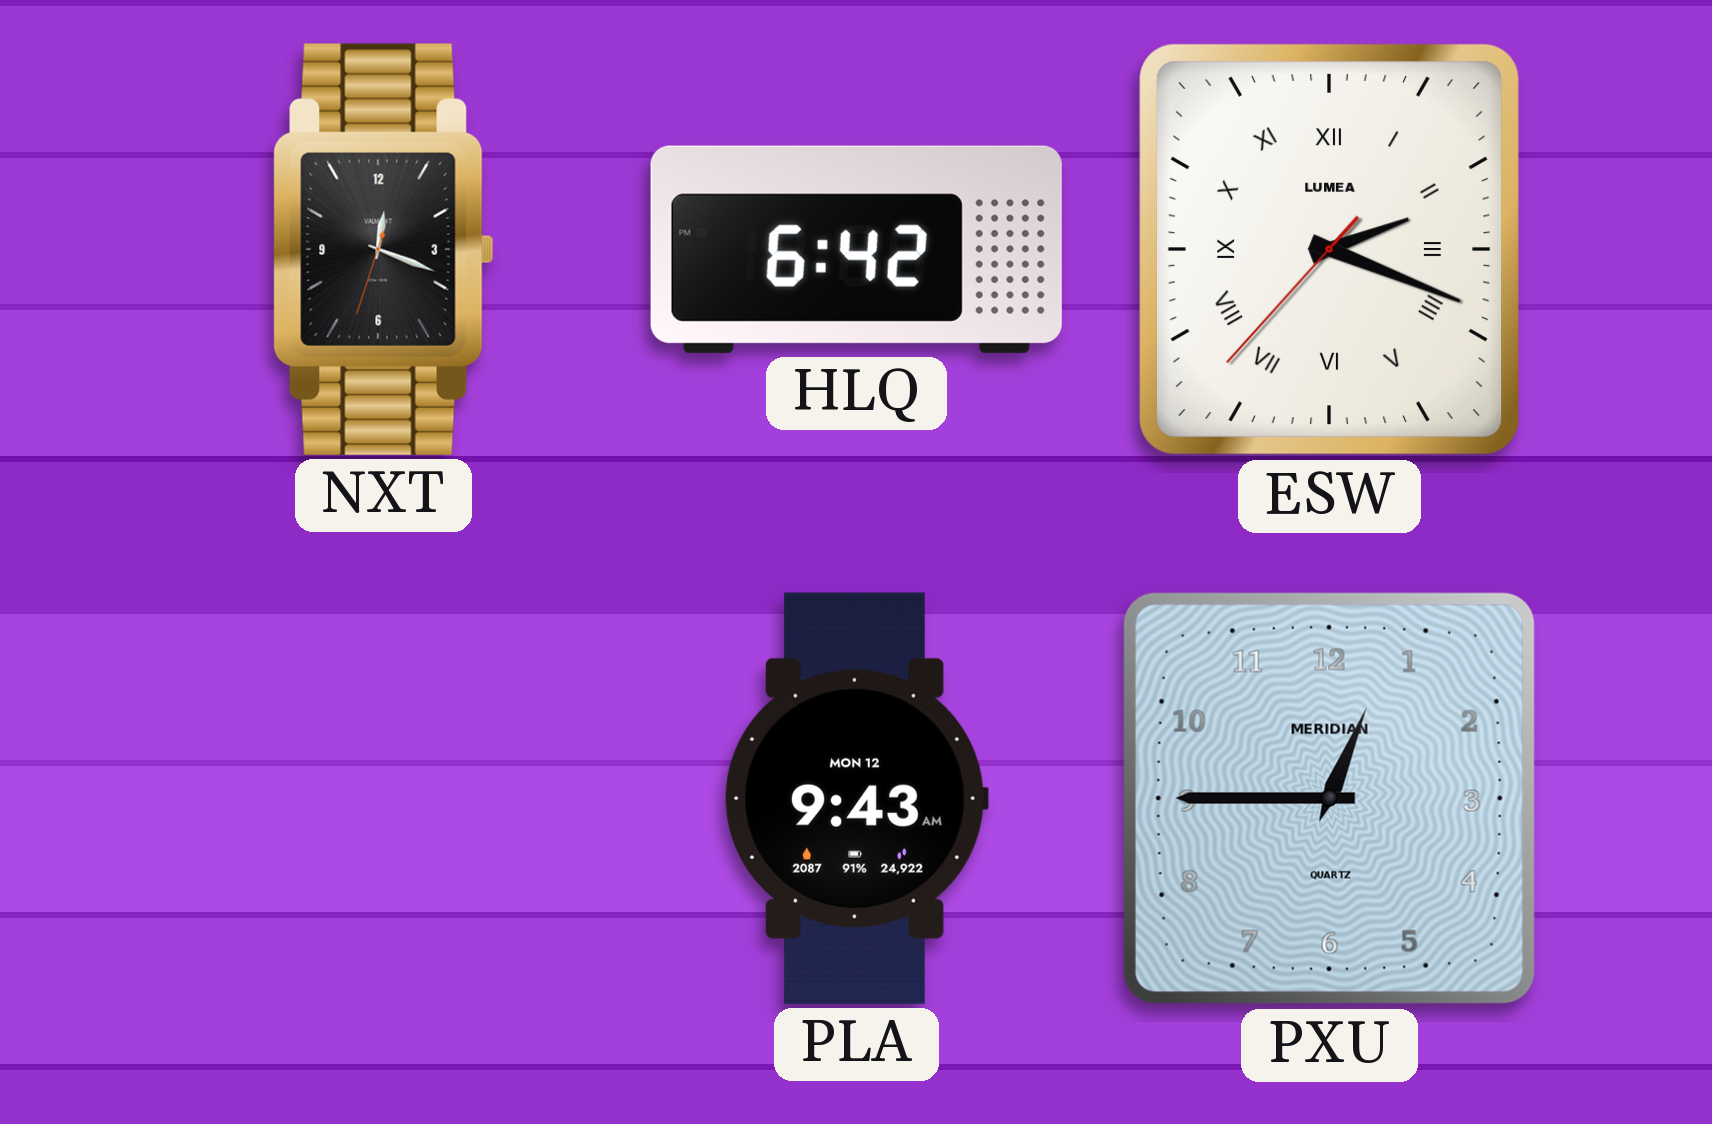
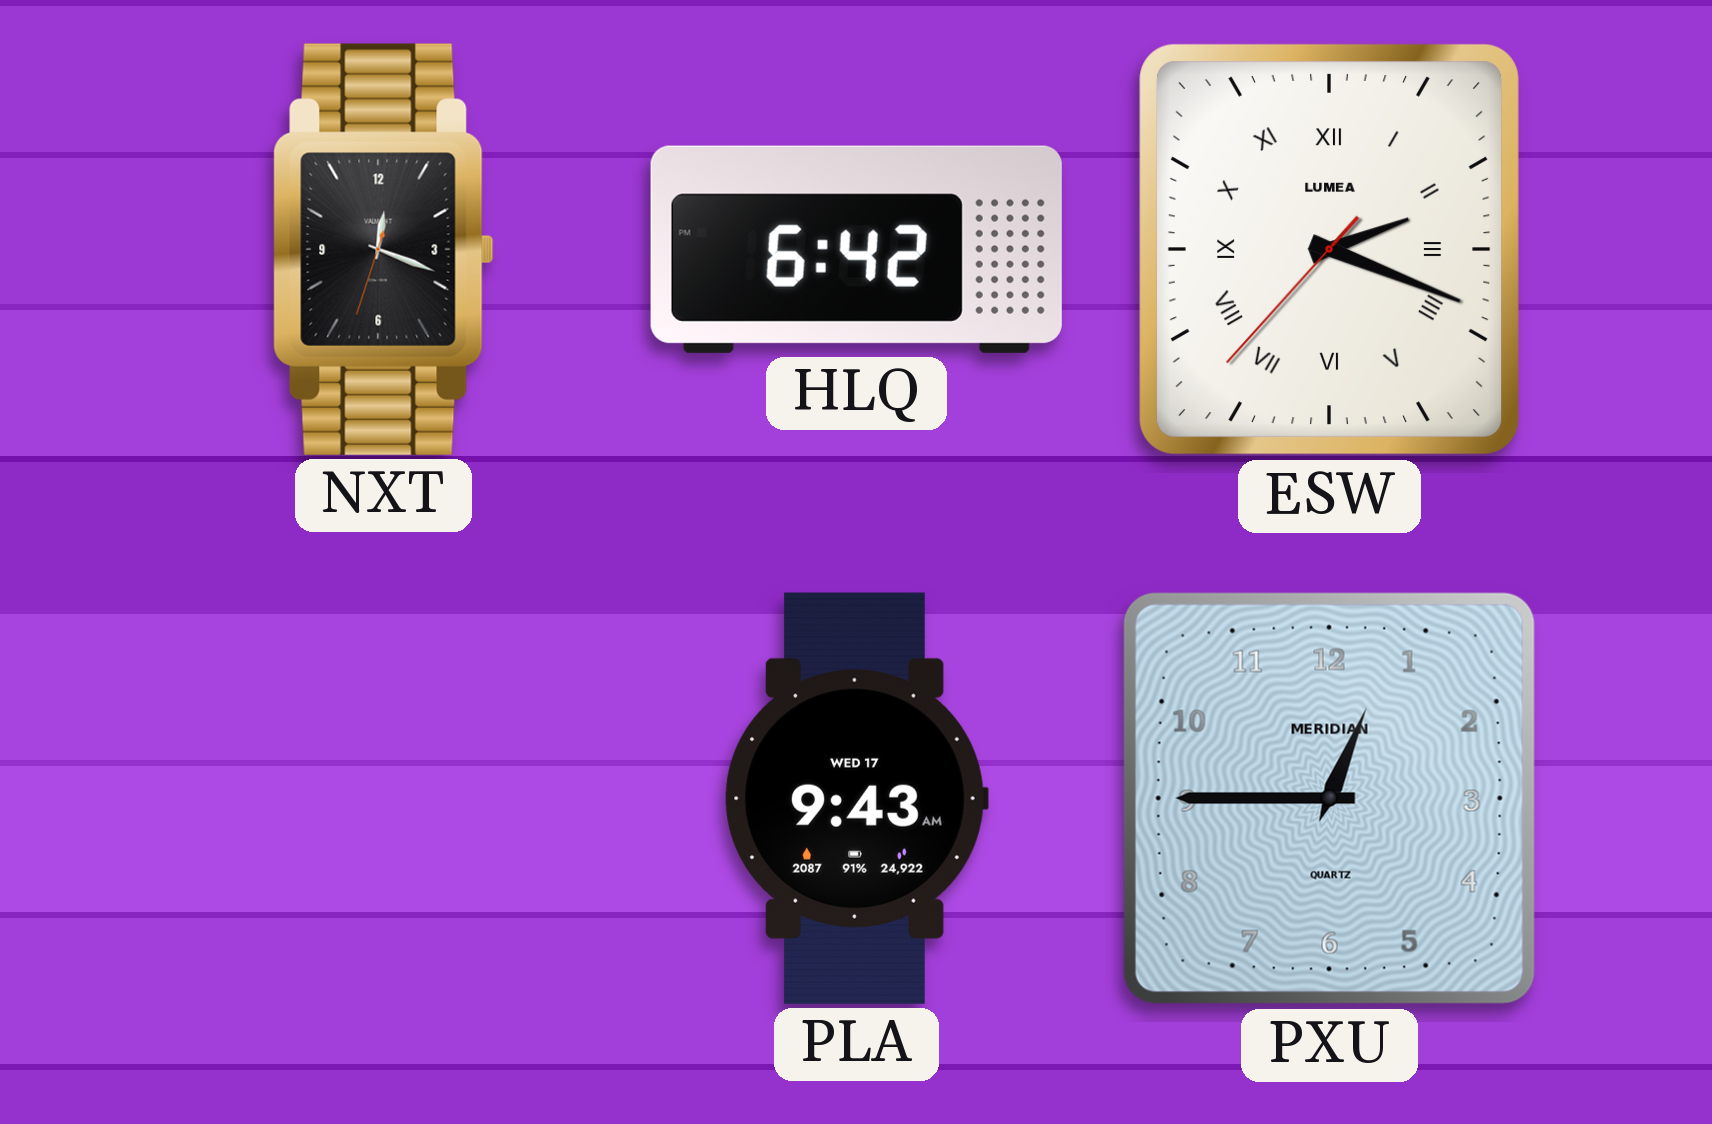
PLA date: MON 12 -> WED 17
